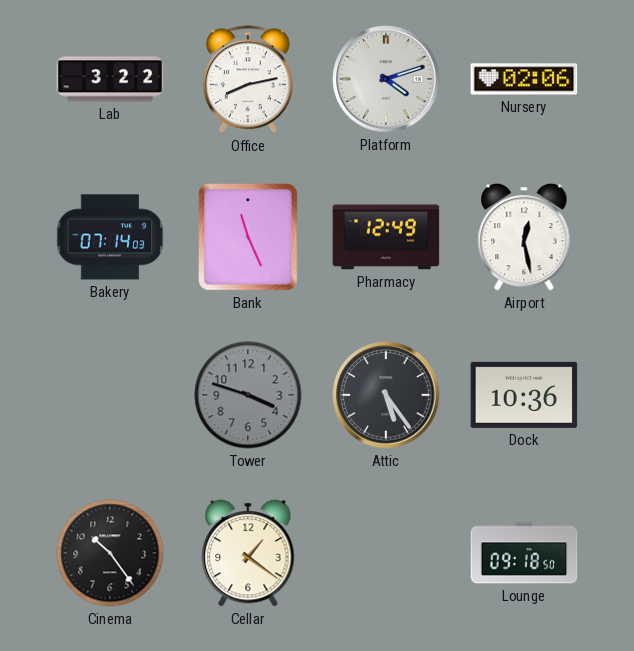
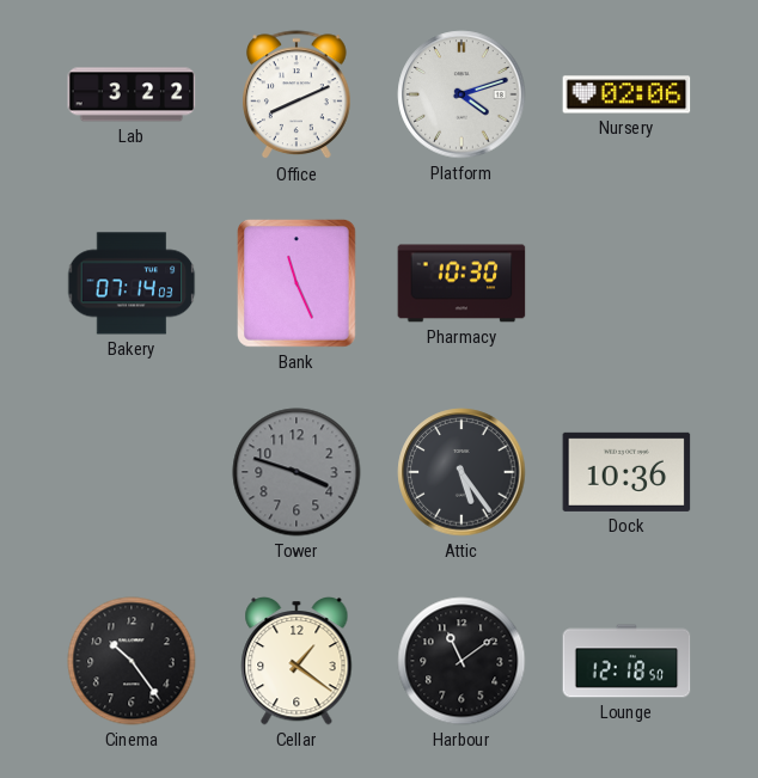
Office: 8:13 -> 8:11
Pharmacy: 12:49 -> 10:30
Airport: 12:28 -> none
Harbour: none -> 11:09
Lounge: 09:18 -> 12:18
